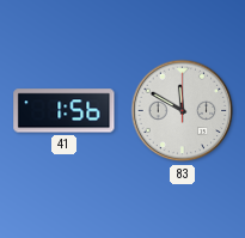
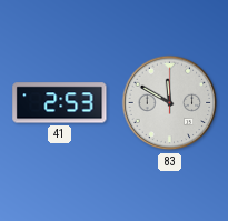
41: 1:56 -> 2:53
